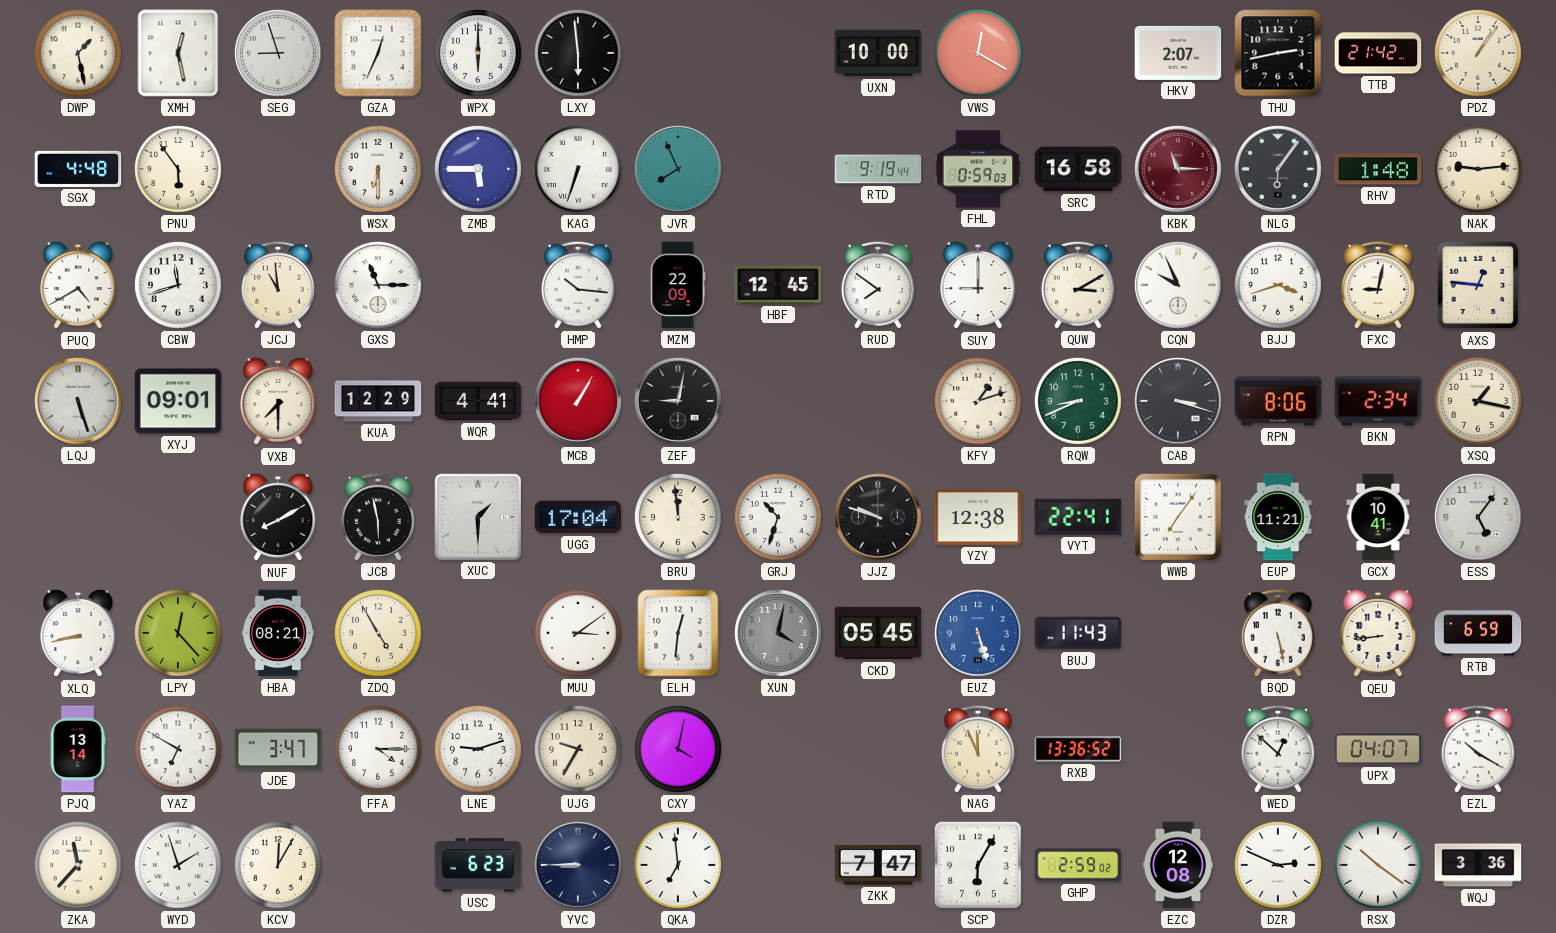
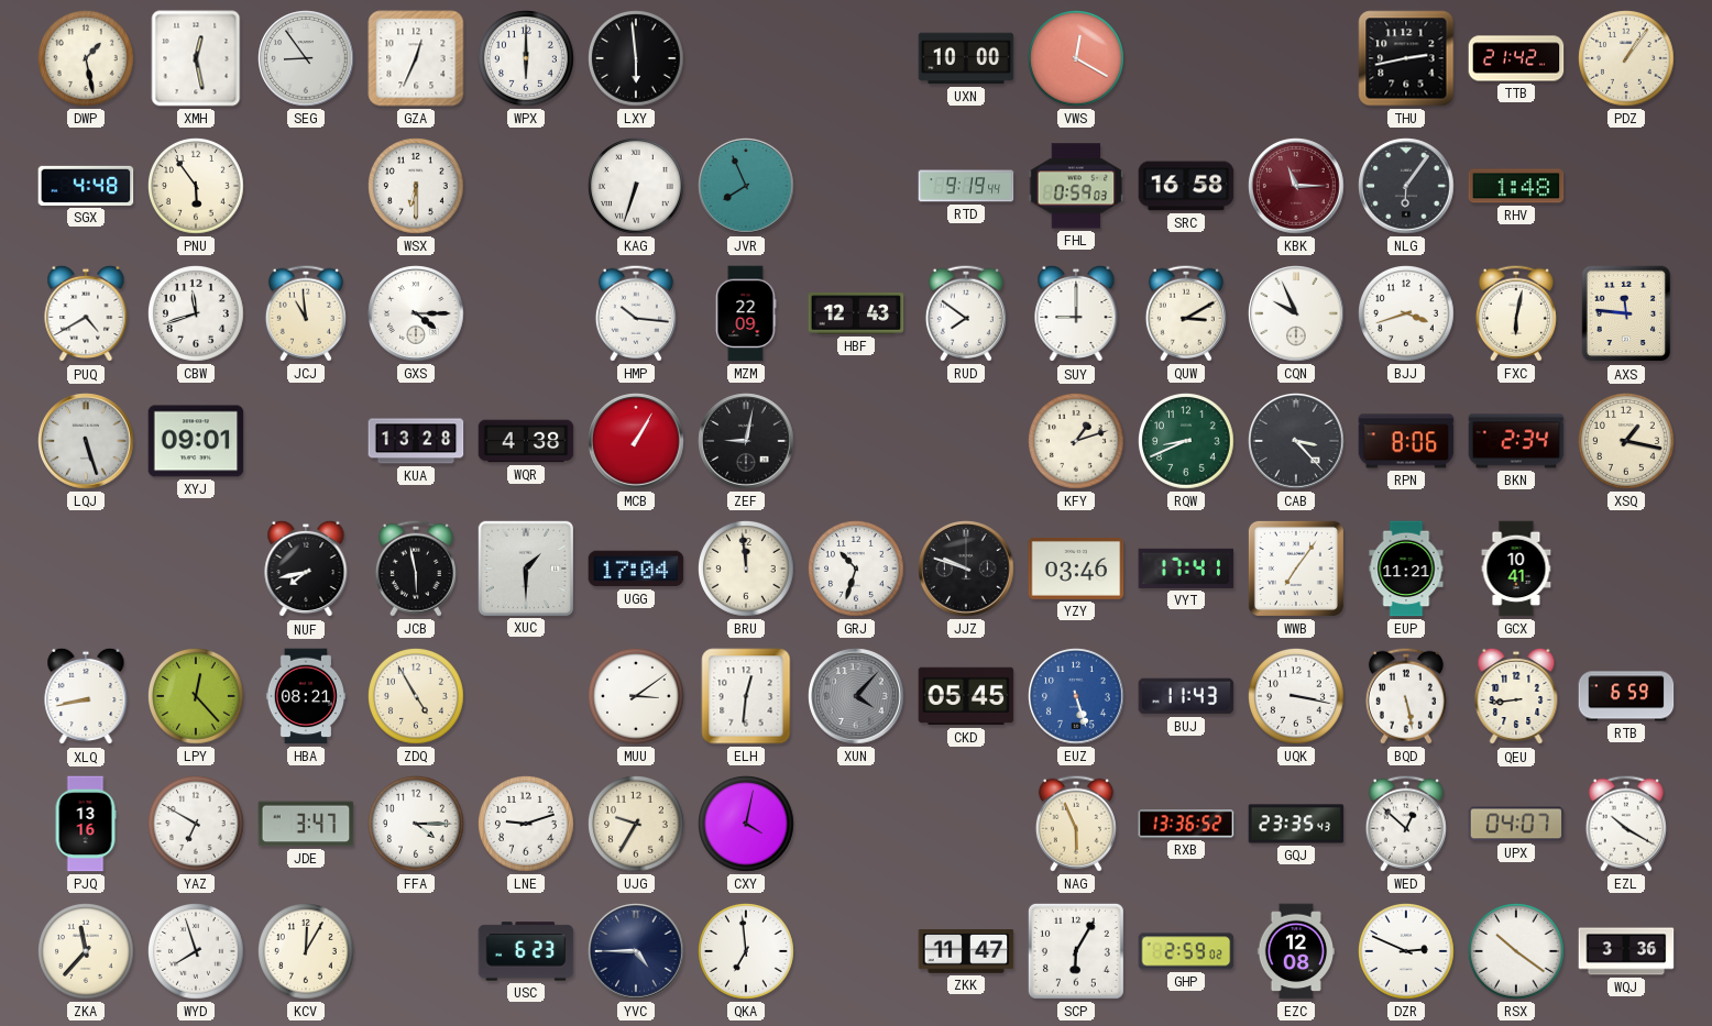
SEG: 8:57 -> 8:54
HKV: 2:07 -> none
ZMB: 5:45 -> none
NAK: 9:14 -> none
GXS: 11:15 -> 4:15
HBF: 12:45 -> 12:43
FXC: 9:02 -> 6:02
AXS: 12:46 -> 11:46
VXB: 7:30 -> none
KUA: 12:29 -> 13:28
WQR: 4:41 -> 4:38
CAB: 3:18 -> 3:23
NUF: 8:10 -> 7:43
YZY: 12:38 -> 03:46
VYT: 22:41 -> 17:41
ESS: 5:06 -> none
XUN: 4:02 -> 4:07
UQK: none -> 3:17
PJQ: 13:14 -> 13:16
NAG: 11:56 -> 5:56
GQJ: none -> 23:35
WYD: 1:57 -> 7:57
YVC: 8:45 -> 4:45
ZKK: 7:47 -> 11:47
